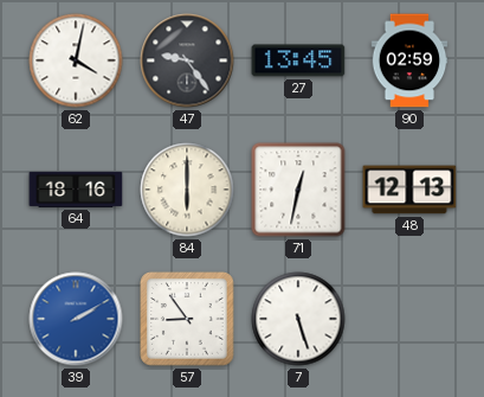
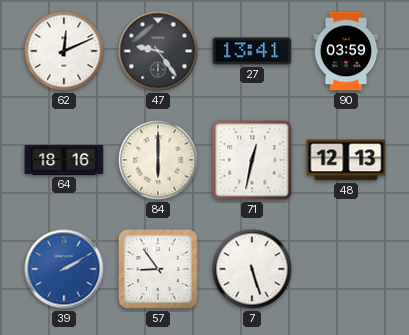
62: 4:02 -> 12:11
27: 13:45 -> 13:41
90: 02:59 -> 03:59
